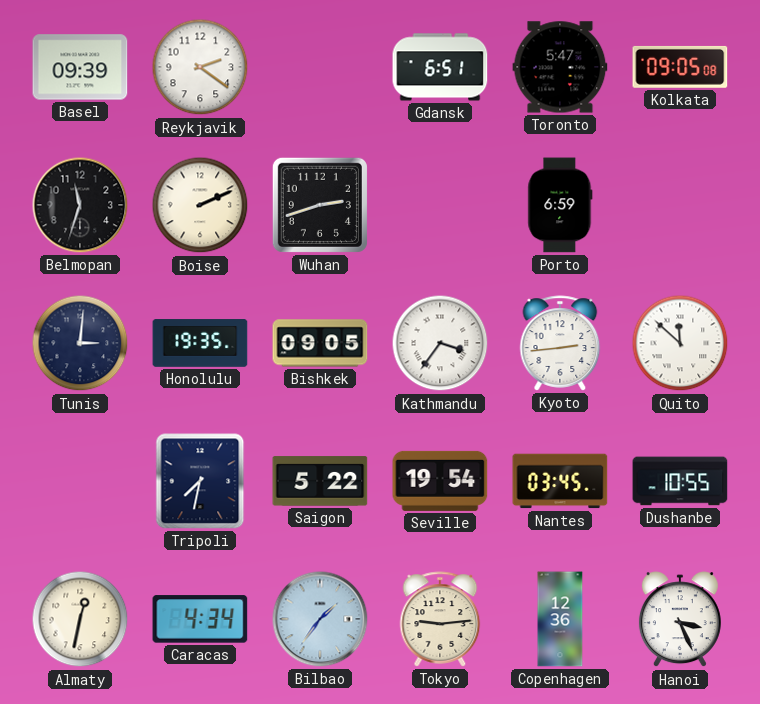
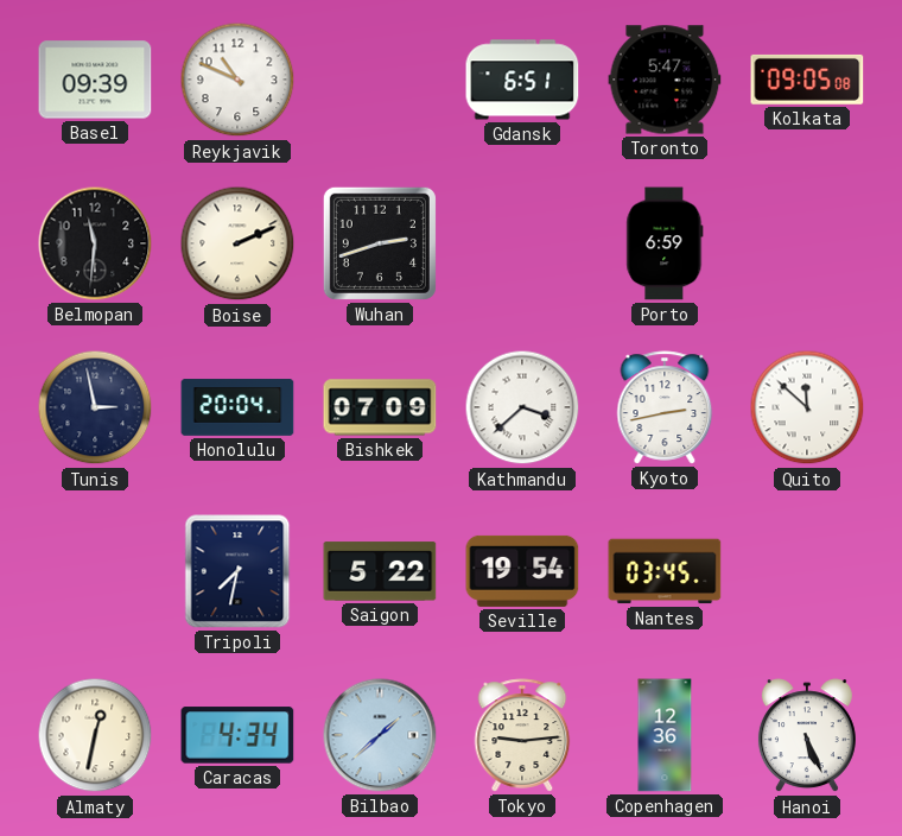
Reykjavik: 2:21 -> 10:49
Belmopan: 11:33 -> 11:31
Tunis: 3:01 -> 2:58
Honolulu: 19:35 -> 20:04
Bishkek: 09:05 -> 07:09
Kathmandu: 3:36 -> 3:38
Kyoto: 2:44 -> 2:43
Dushanbe: 10:55 -> none
Bilbao: 1:36 -> 1:38
Hanoi: 3:26 -> 5:26
